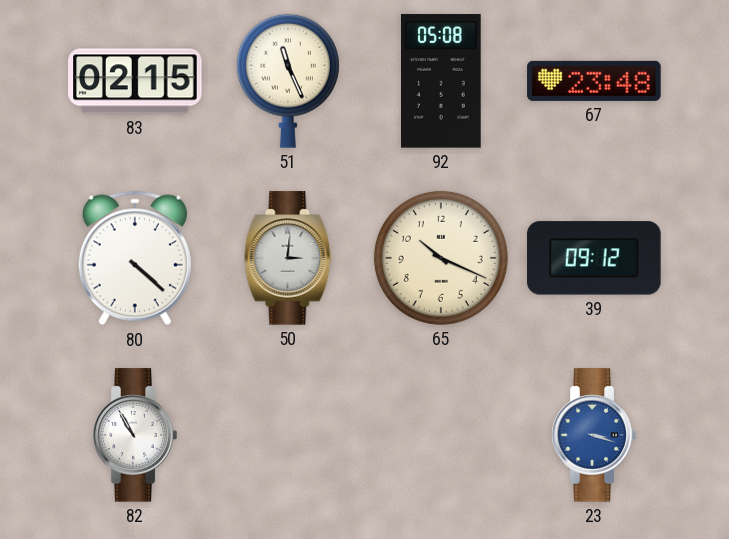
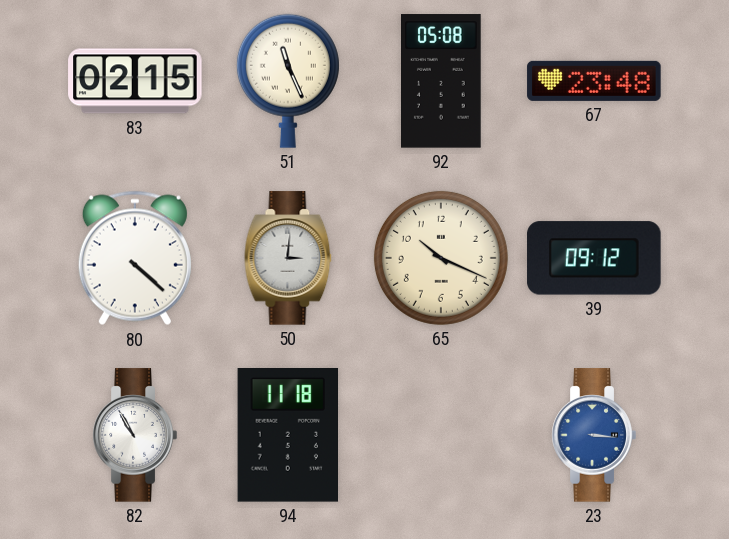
94: none -> 11:18
23: 3:18 -> 3:16
